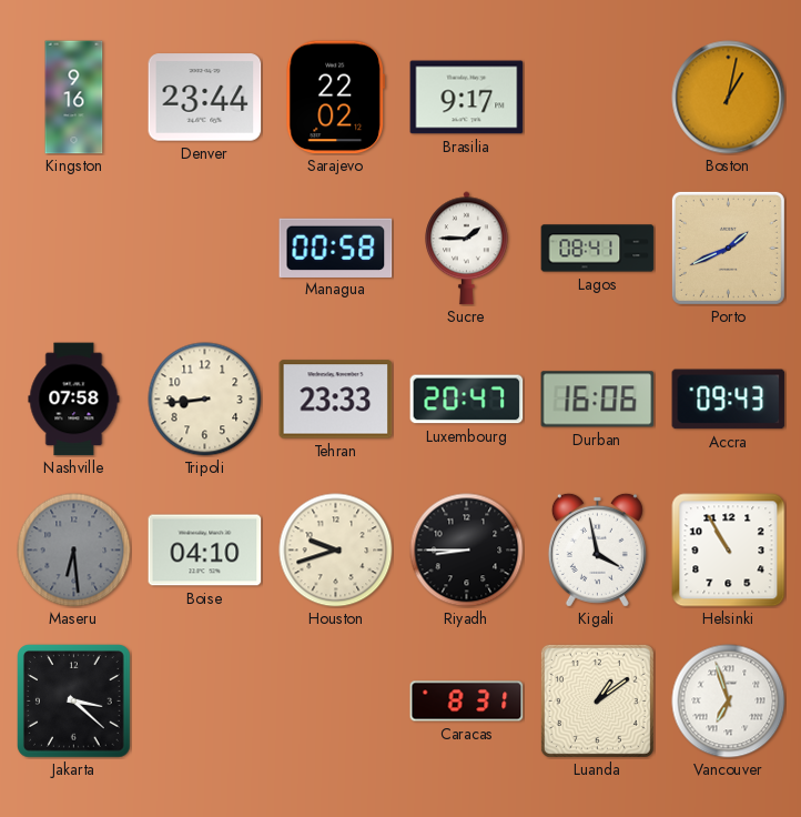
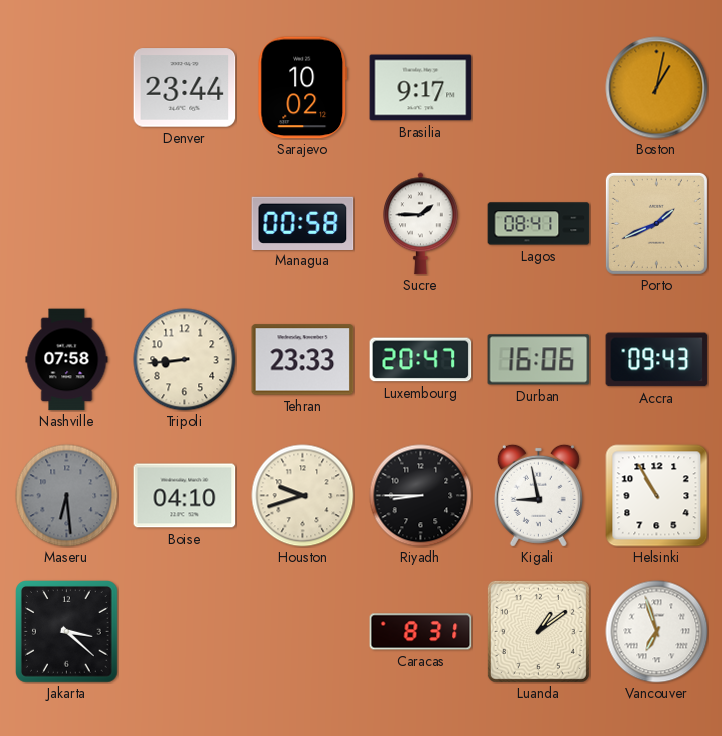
Kingston: 9:16 -> none
Sarajevo: 22:02 -> 10:02
Kigali: 3:58 -> 8:58
